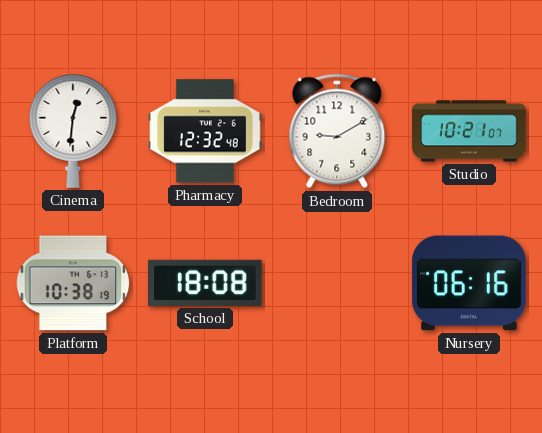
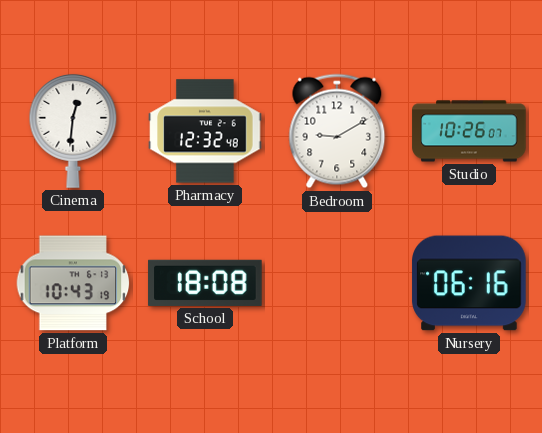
Studio: 10:21 -> 10:26
Platform: 10:38 -> 10:43
